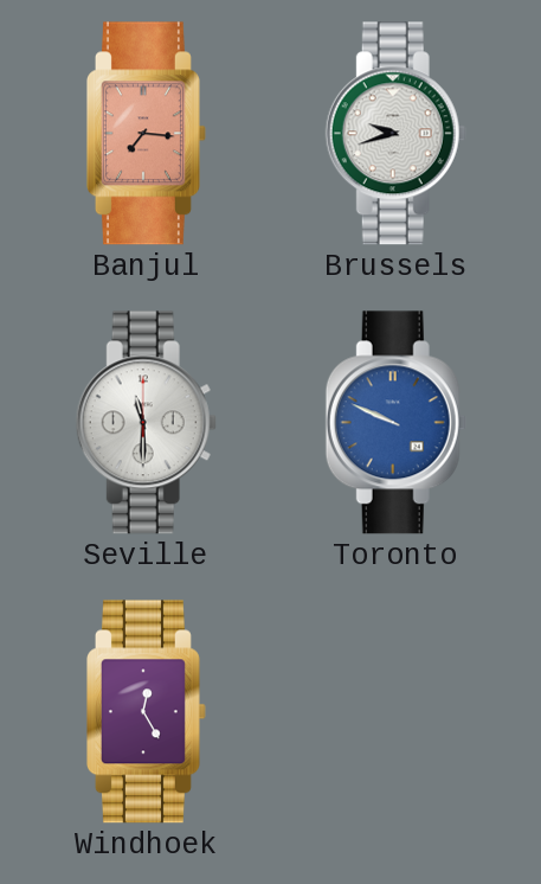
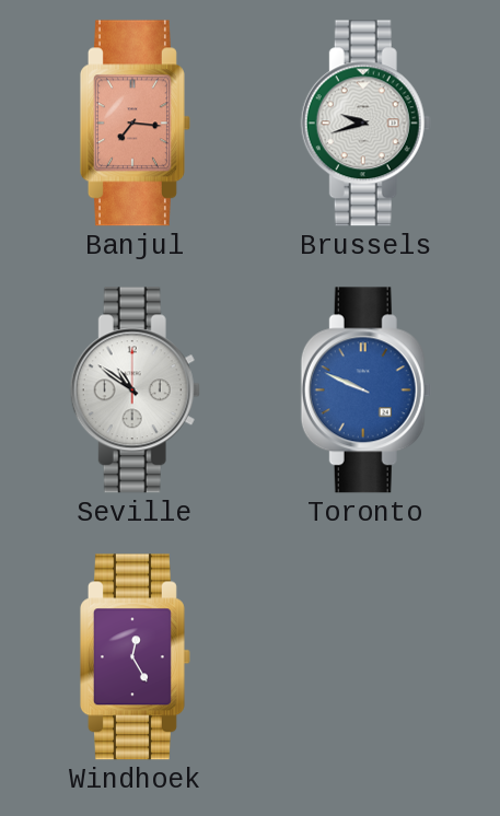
Seville: 11:30 -> 10:51
